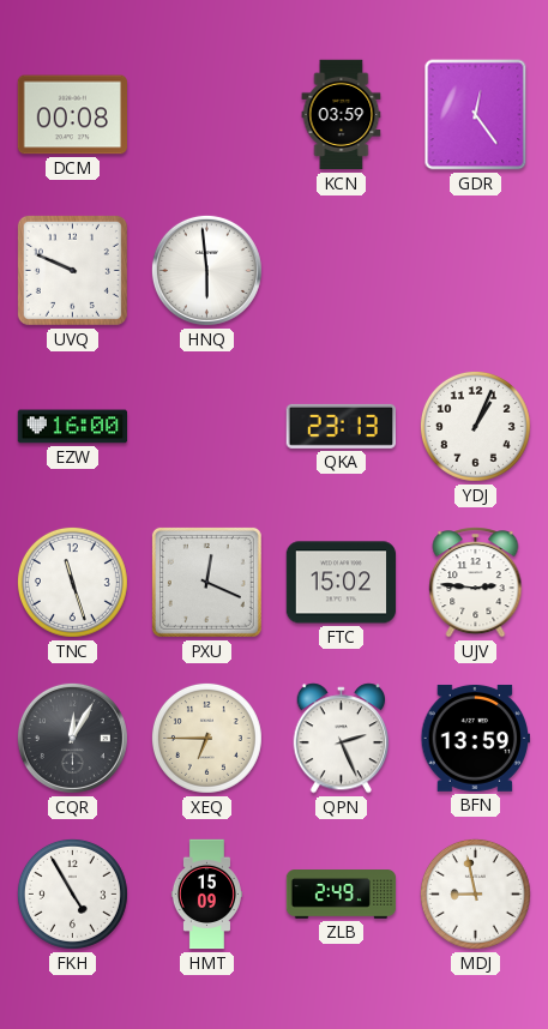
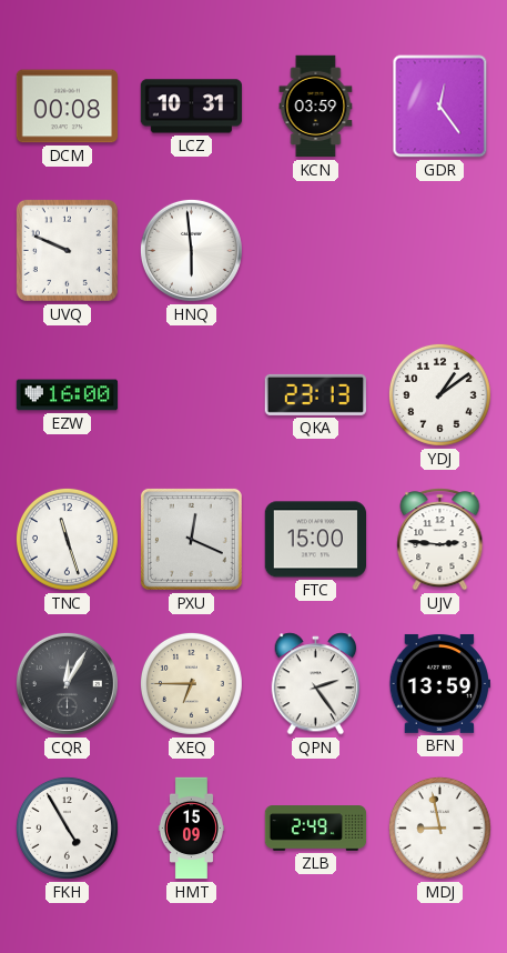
LCZ: none -> 10:31
YDJ: 1:04 -> 1:09
FTC: 15:02 -> 15:00
QPN: 2:26 -> 2:24
